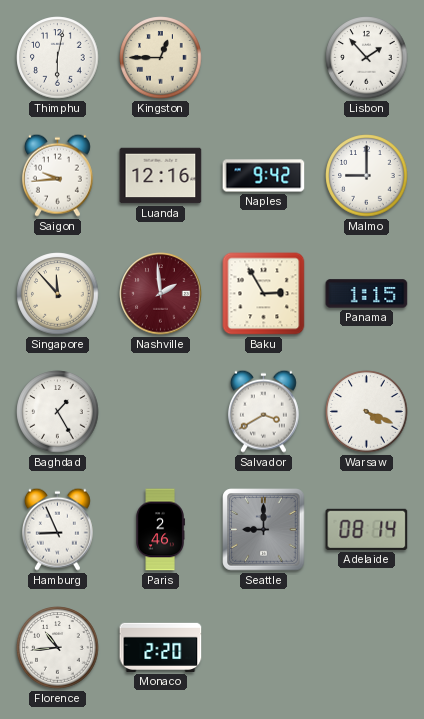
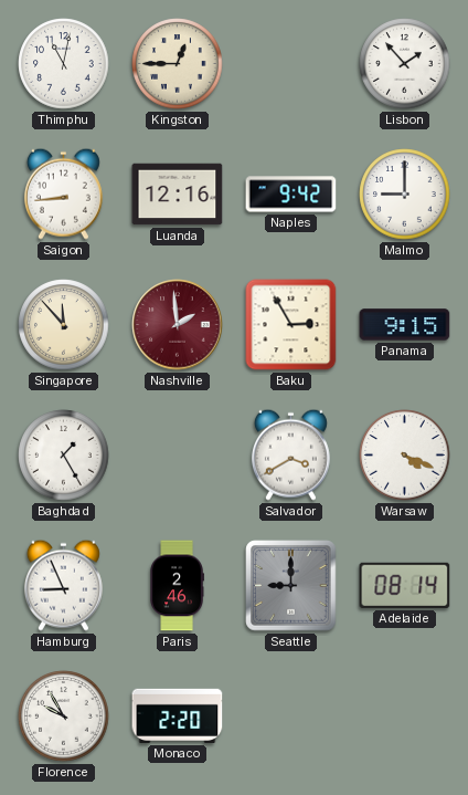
Thimphu: 6:02 -> 11:02
Saigon: 9:44 -> 8:44
Panama: 1:15 -> 9:15
Florence: 10:44 -> 9:55
